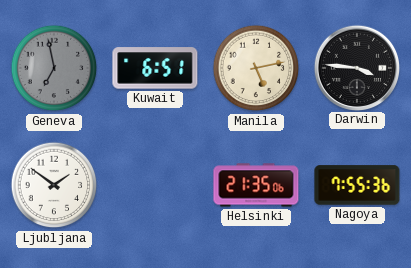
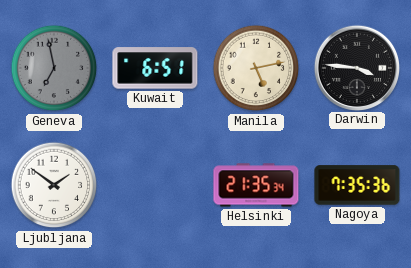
Helsinki: 21:35:06 -> 21:35:34
Nagoya: 7:55 -> 7:35
